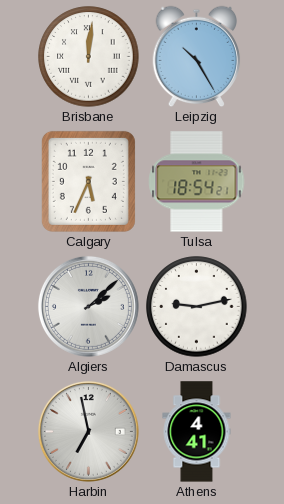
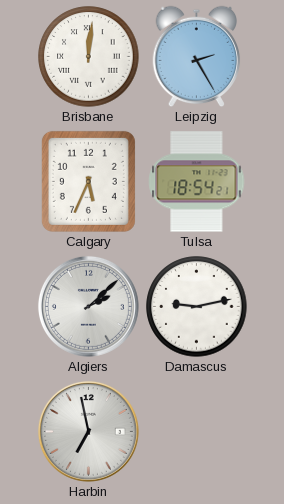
Leipzig: 10:25 -> 2:25
Athens: 4:41 -> none
